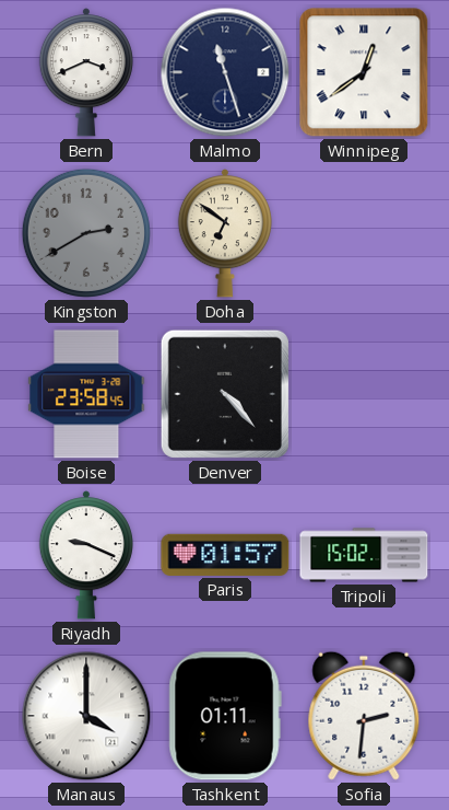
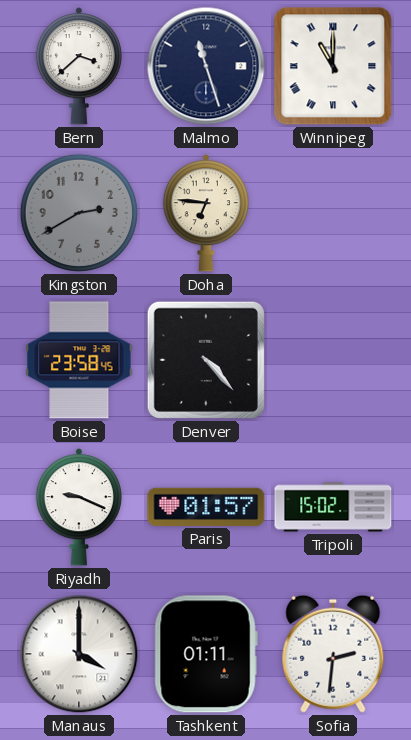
Bern: 3:41 -> 3:38
Winnipeg: 12:39 -> 11:00
Doha: 6:51 -> 6:46
